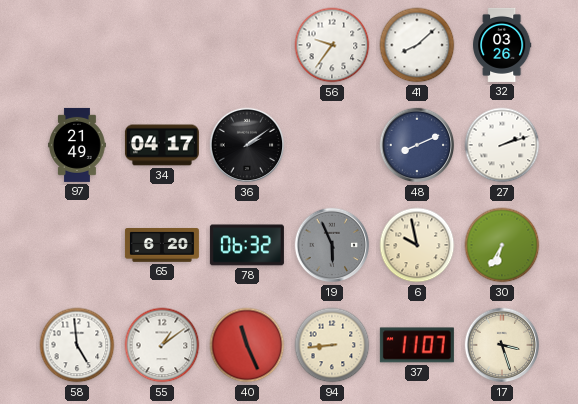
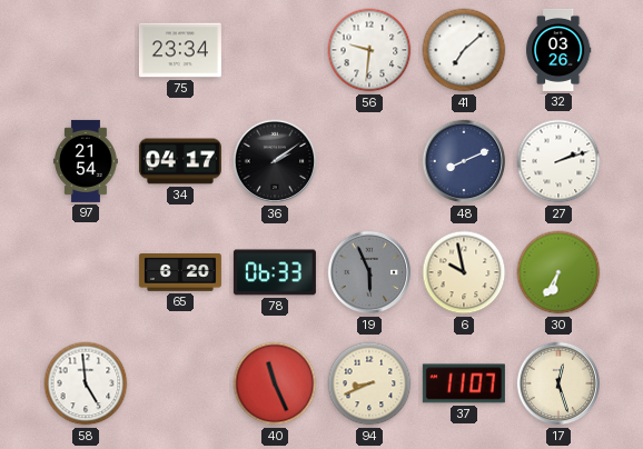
75: none -> 23:34
56: 9:36 -> 9:31
41: 8:08 -> 7:08
97: 21:49 -> 21:54
78: 06:32 -> 06:33
55: 1:09 -> none
94: 8:44 -> 8:41
17: 3:27 -> 12:27
